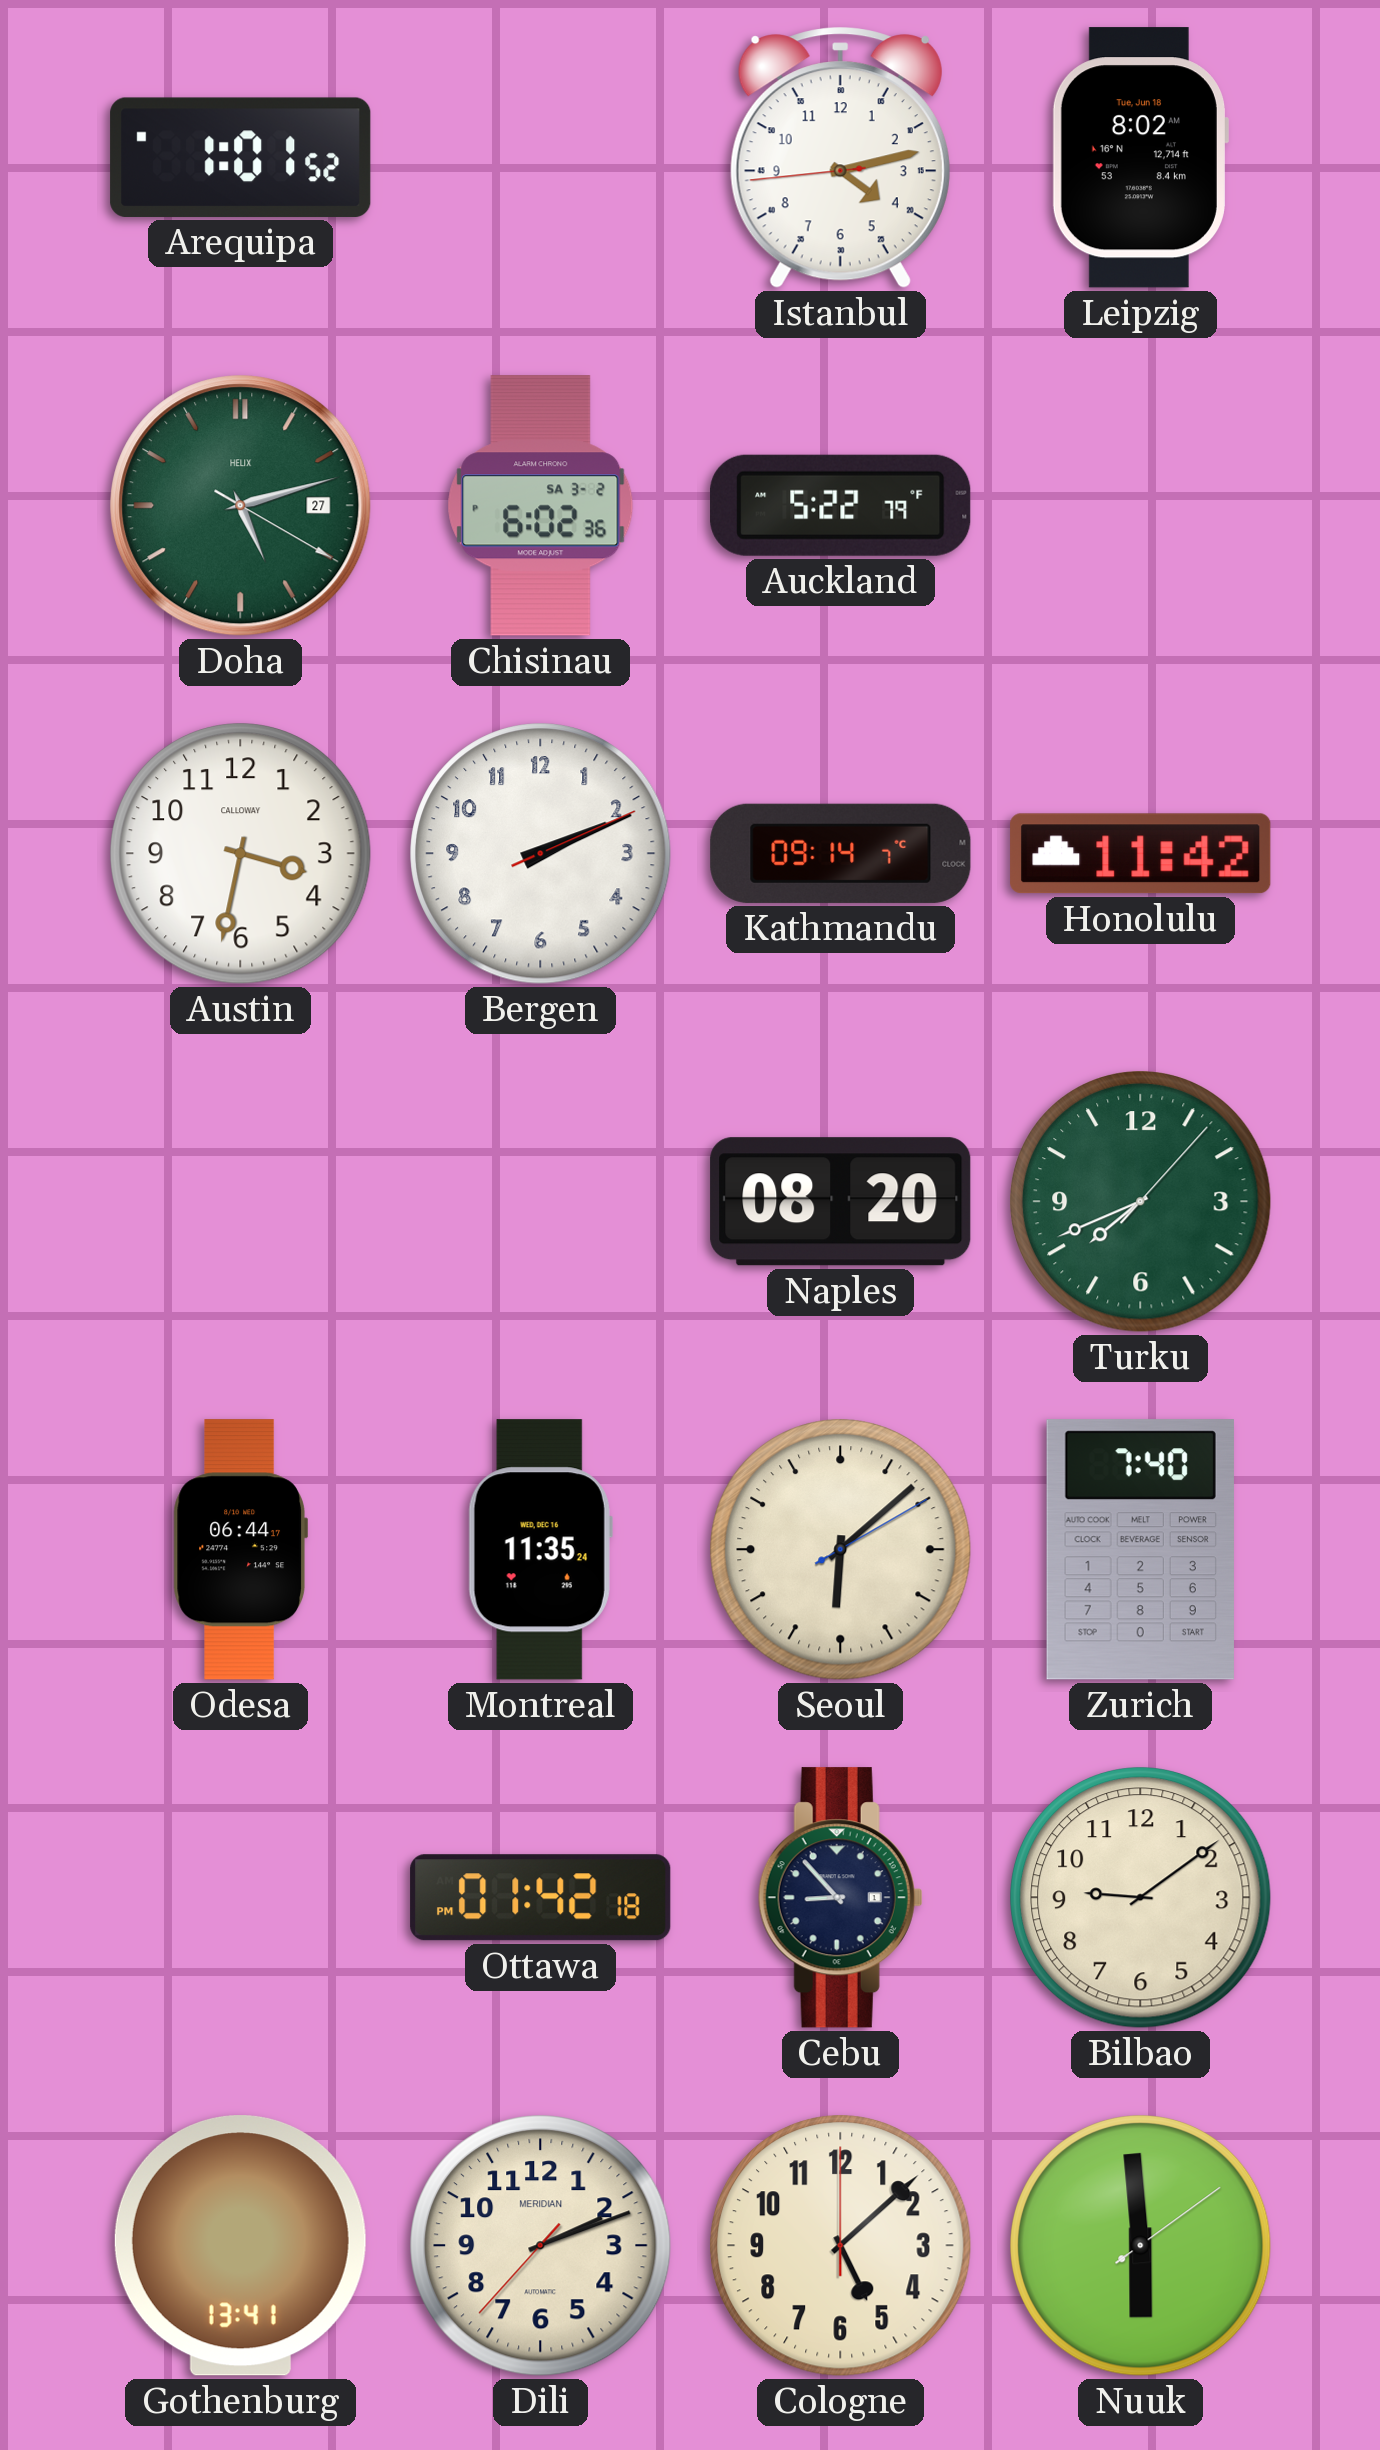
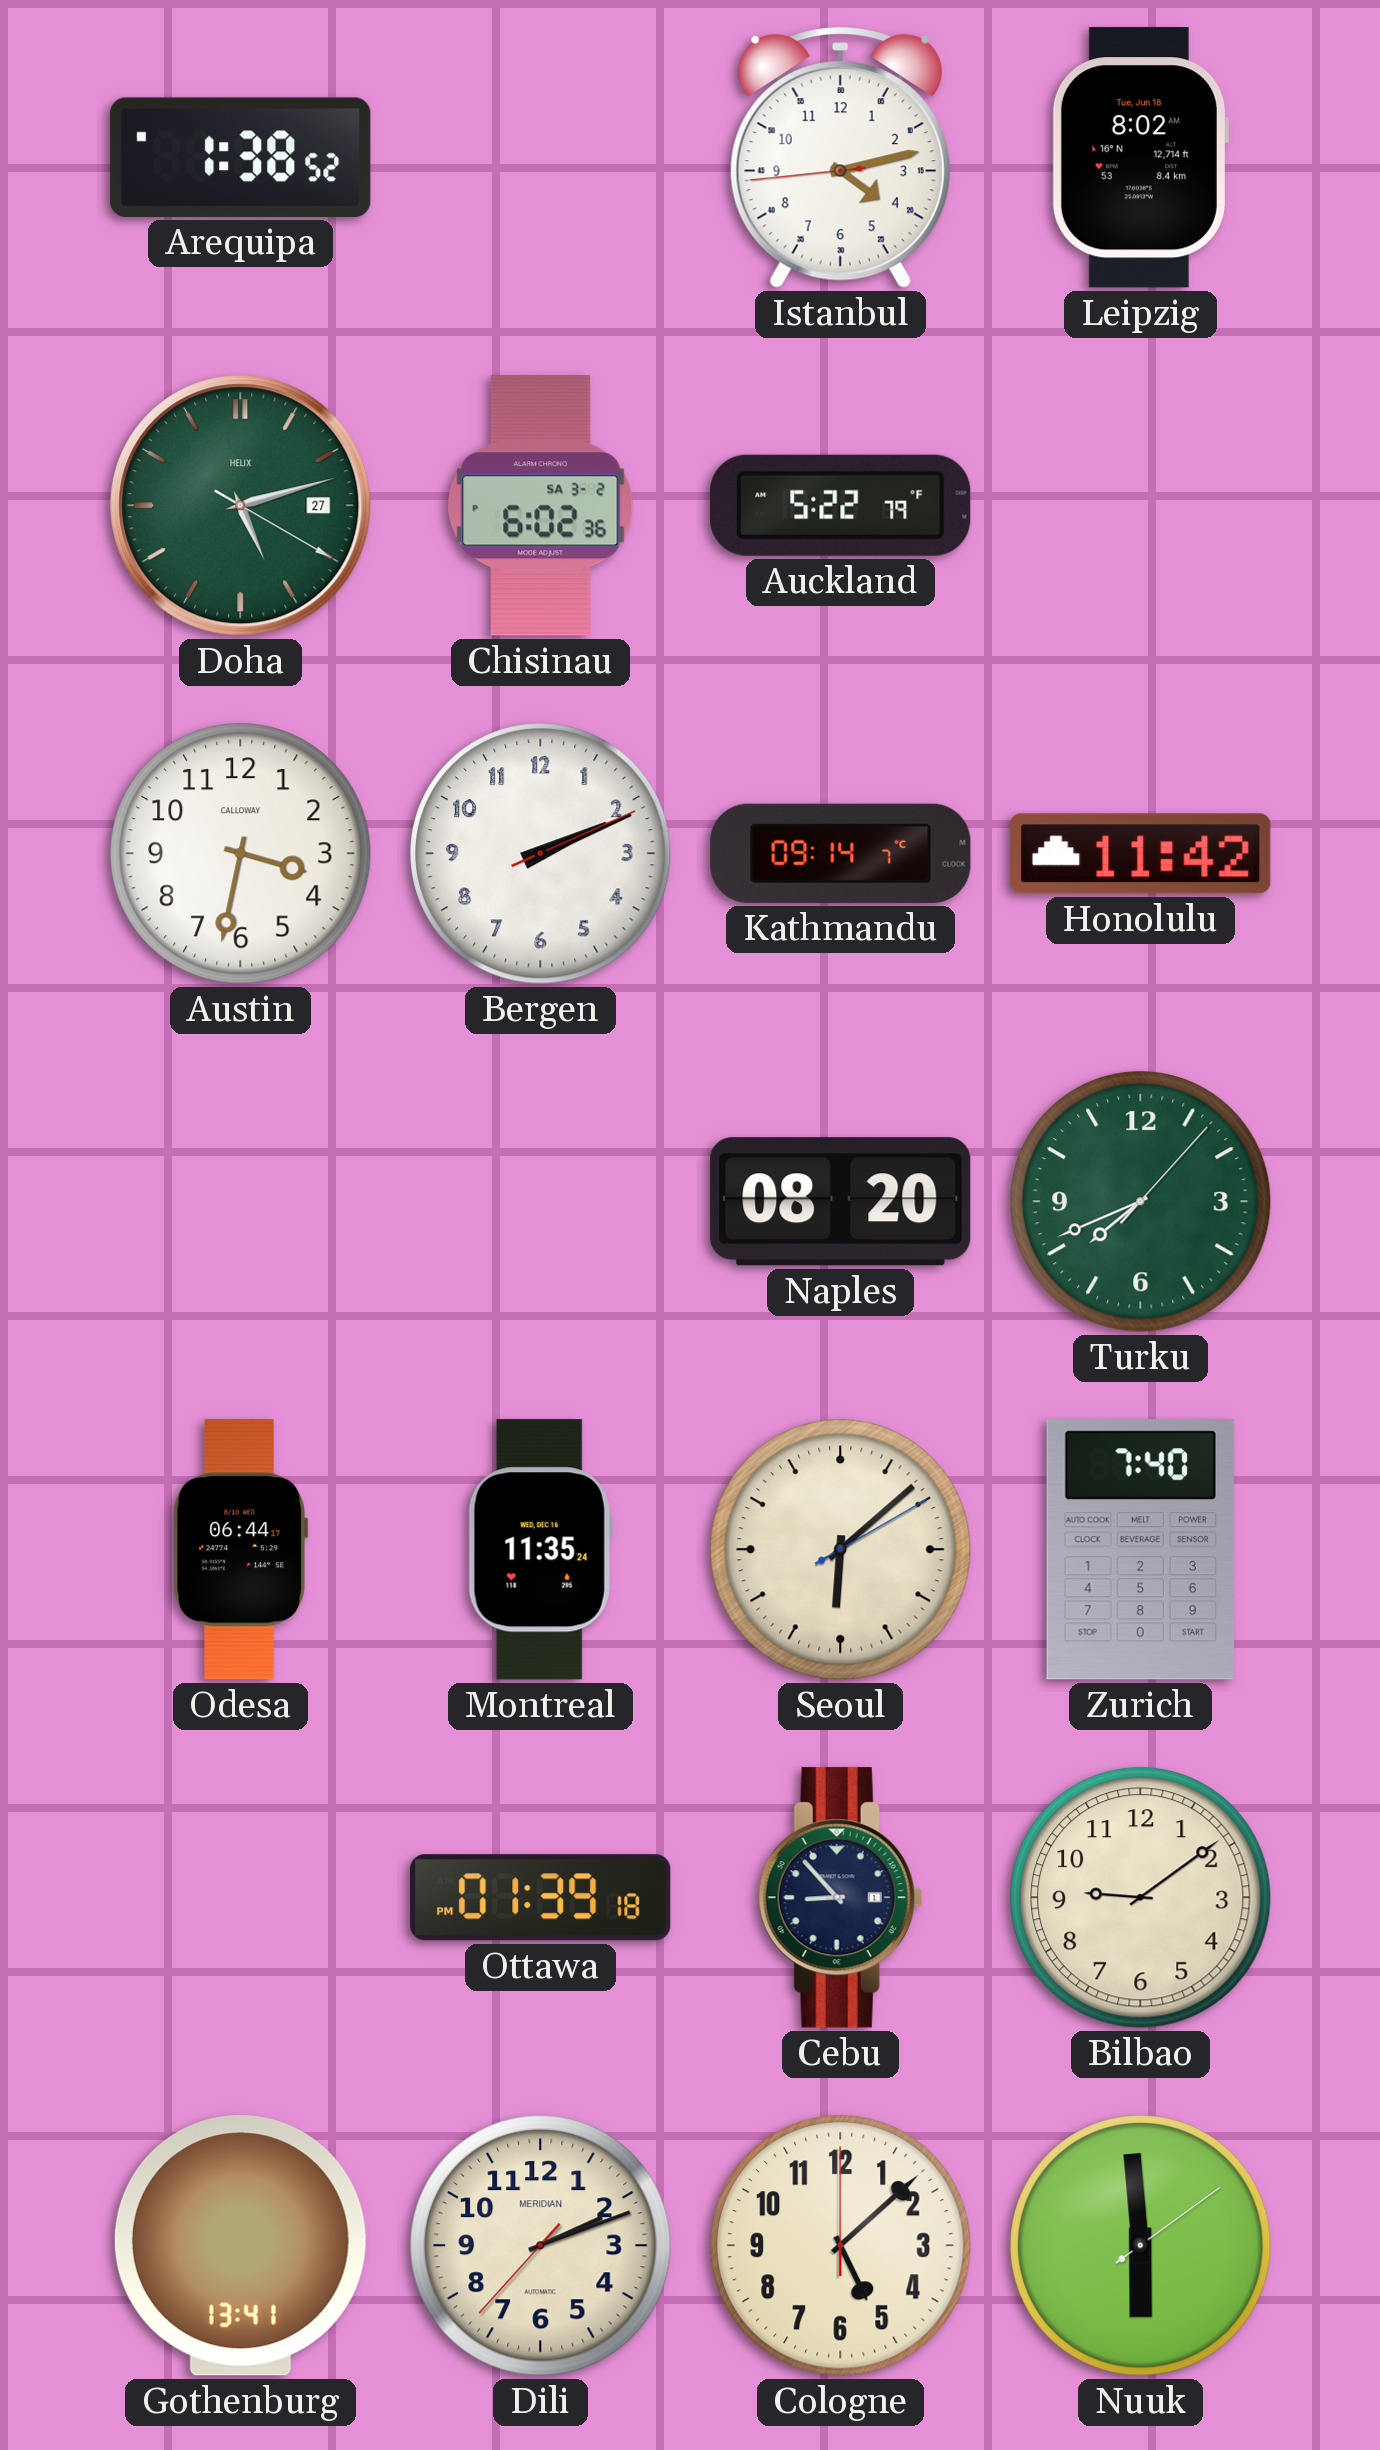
Arequipa: 1:01 -> 1:38
Ottawa: 01:42 -> 01:39
